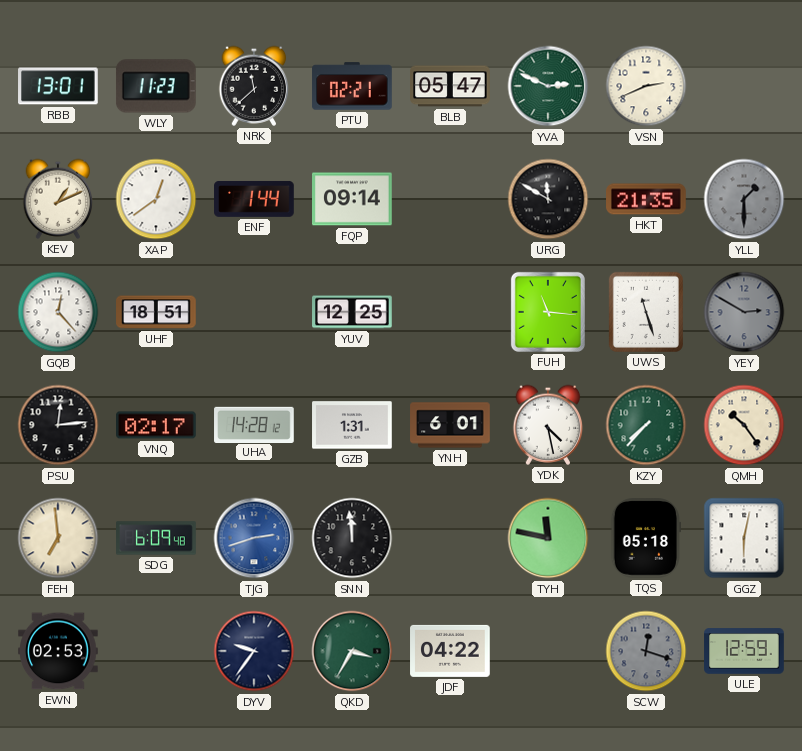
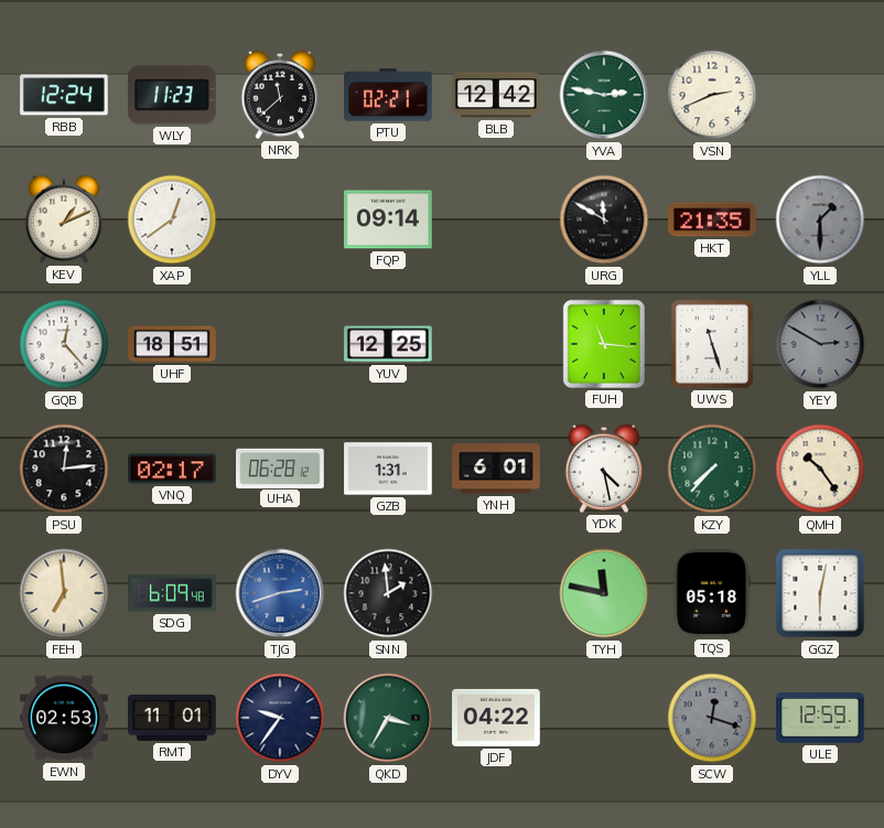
RBB: 13:01 -> 12:24
BLB: 05:47 -> 12:42
YVA: 2:49 -> 2:47
ENF: 1:44 -> none
UHA: 14:28 -> 06:28
SNN: 11:59 -> 1:59
RMT: none -> 11:01
